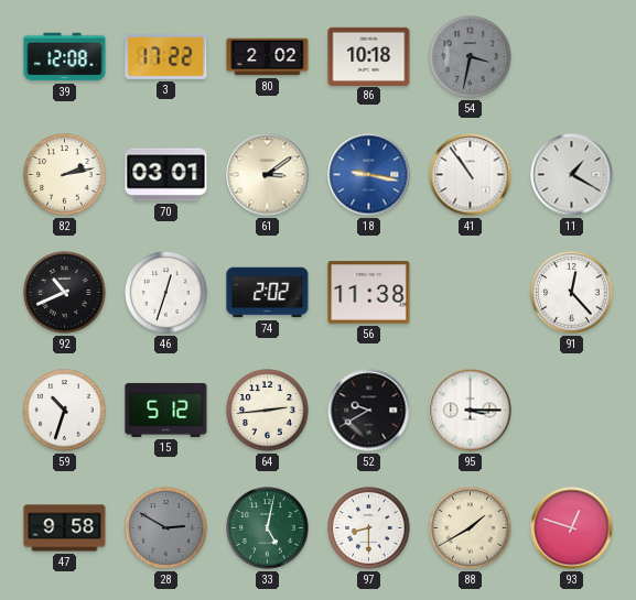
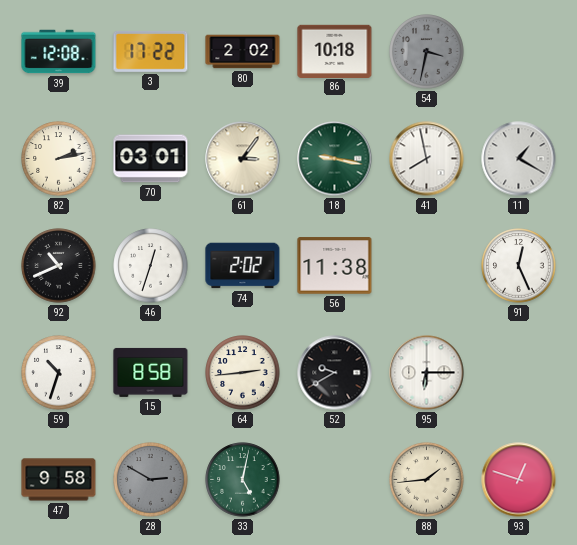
61: 3:09 -> 3:06
18 dial: blue -> green
41: 10:54 -> 7:58
91: 12:23 -> 12:26
15: 5:12 -> 8:58
95: 3:15 -> 6:15
97: 8:30 -> none
88: 1:40 -> 1:44
